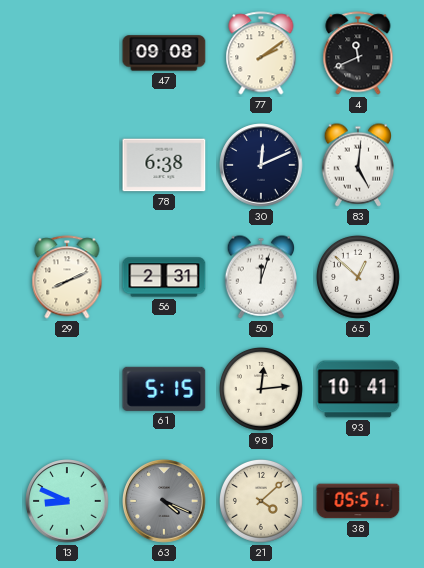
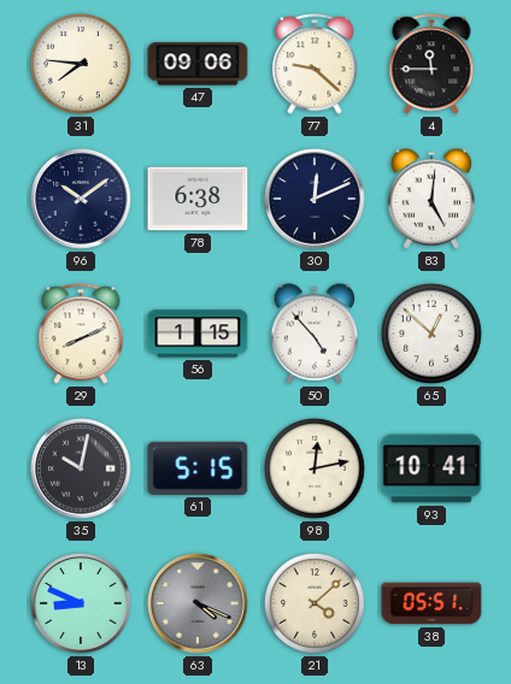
31: none -> 7:46
47: 09:08 -> 09:06
77: 2:09 -> 9:22
4: 11:41 -> 11:45
96: none -> 10:09
56: 2:31 -> 1:15
50: 12:03 -> 4:53
35: none -> 10:02
98: 12:14 -> 12:13
